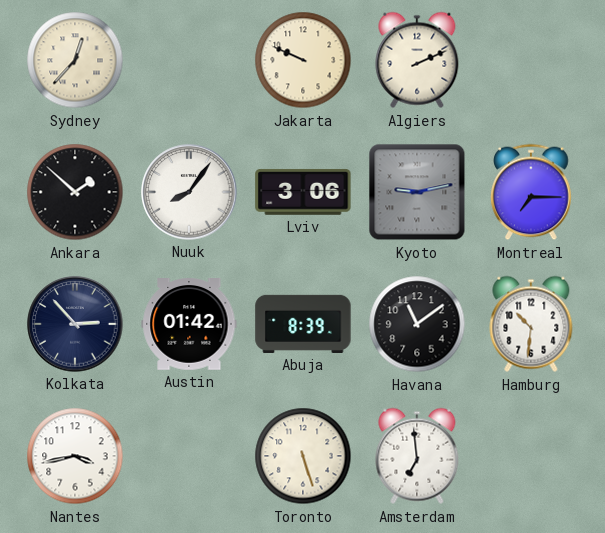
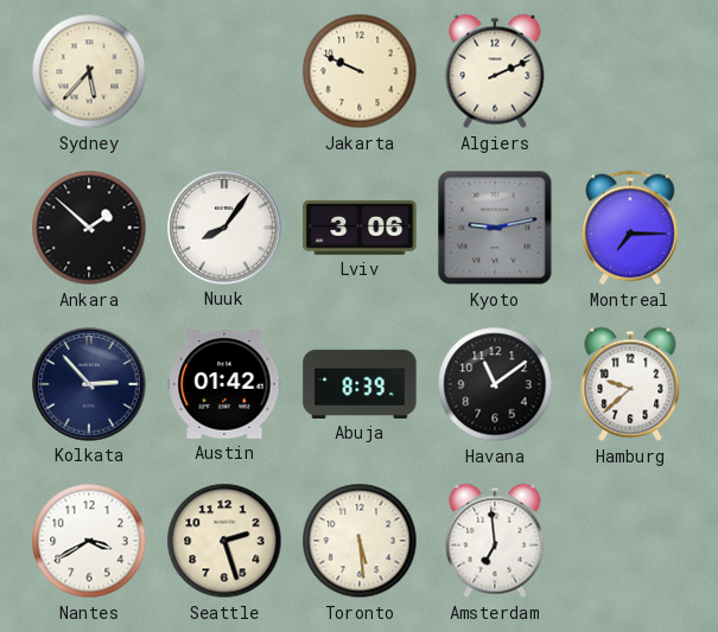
Sydney: 12:37 -> 5:37
Hamburg: 10:31 -> 9:38
Nantes: 3:43 -> 3:40
Seattle: none -> 2:27
Toronto: 5:27 -> 5:29
